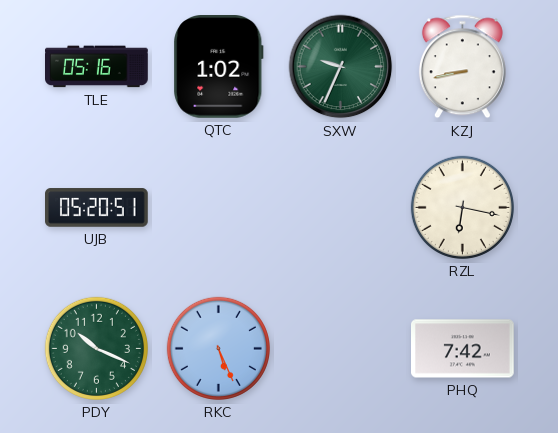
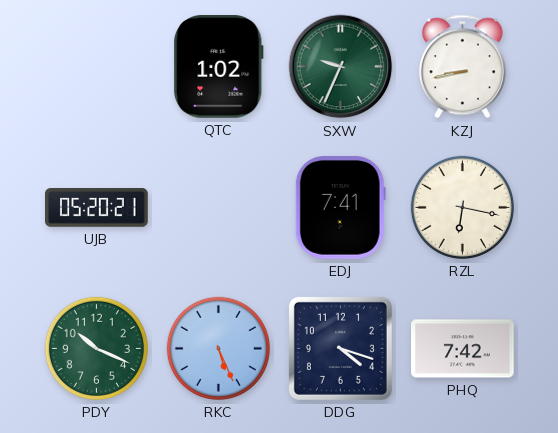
TLE: 05:16 -> none
UJB: 05:20:51 -> 05:20:21
EDJ: none -> 7:41
DDG: none -> 4:18
